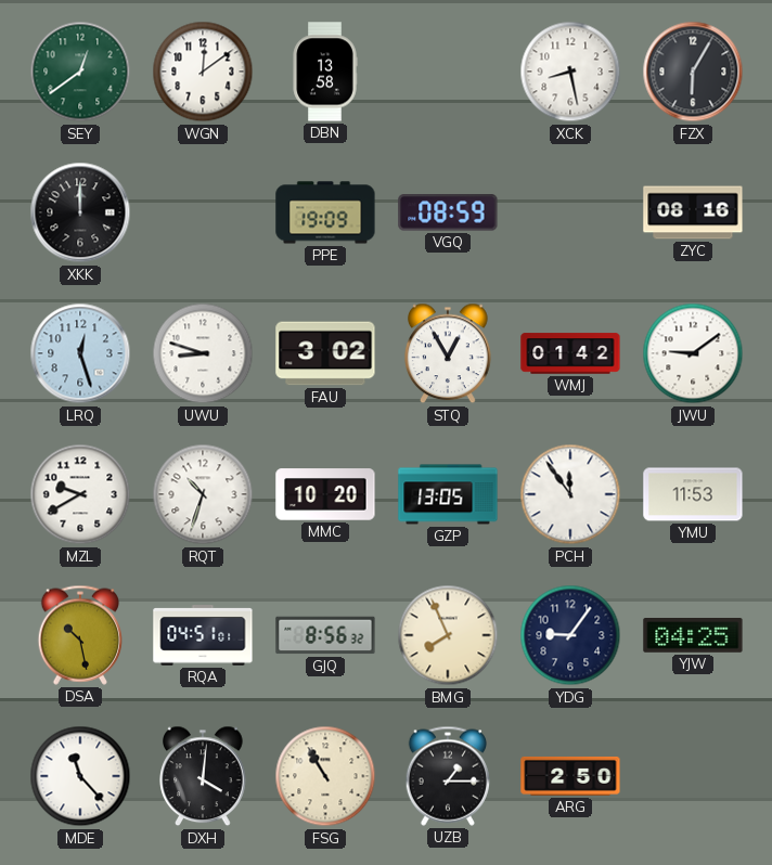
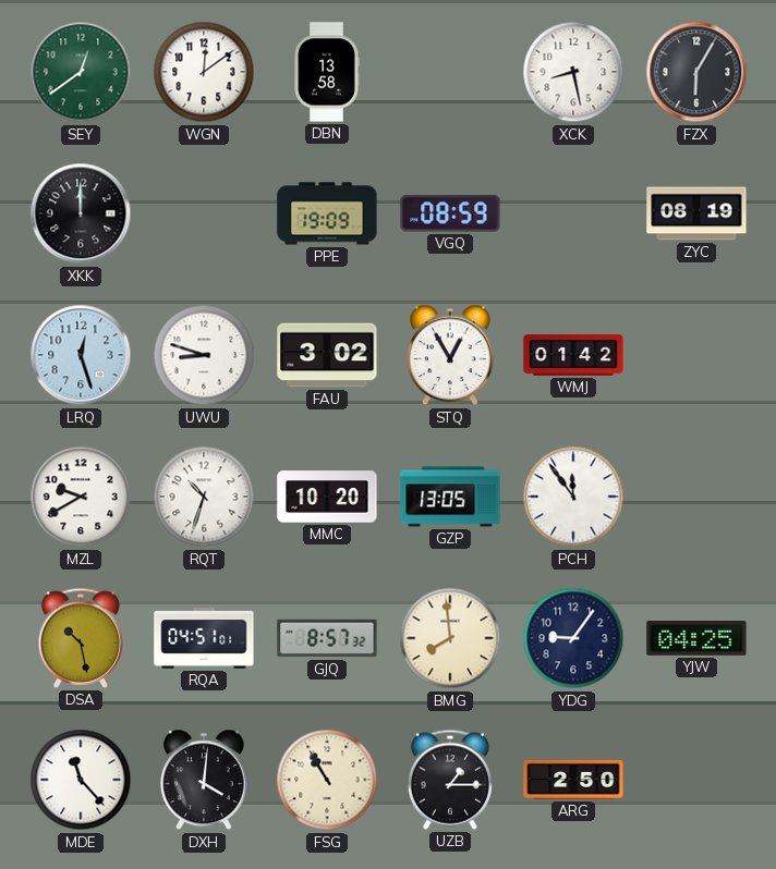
ZYC: 08:16 -> 08:19
JWU: 9:09 -> none
YMU: 11:53 -> none
GJQ: 8:56 -> 8:57
BMG: 7:56 -> 7:59
